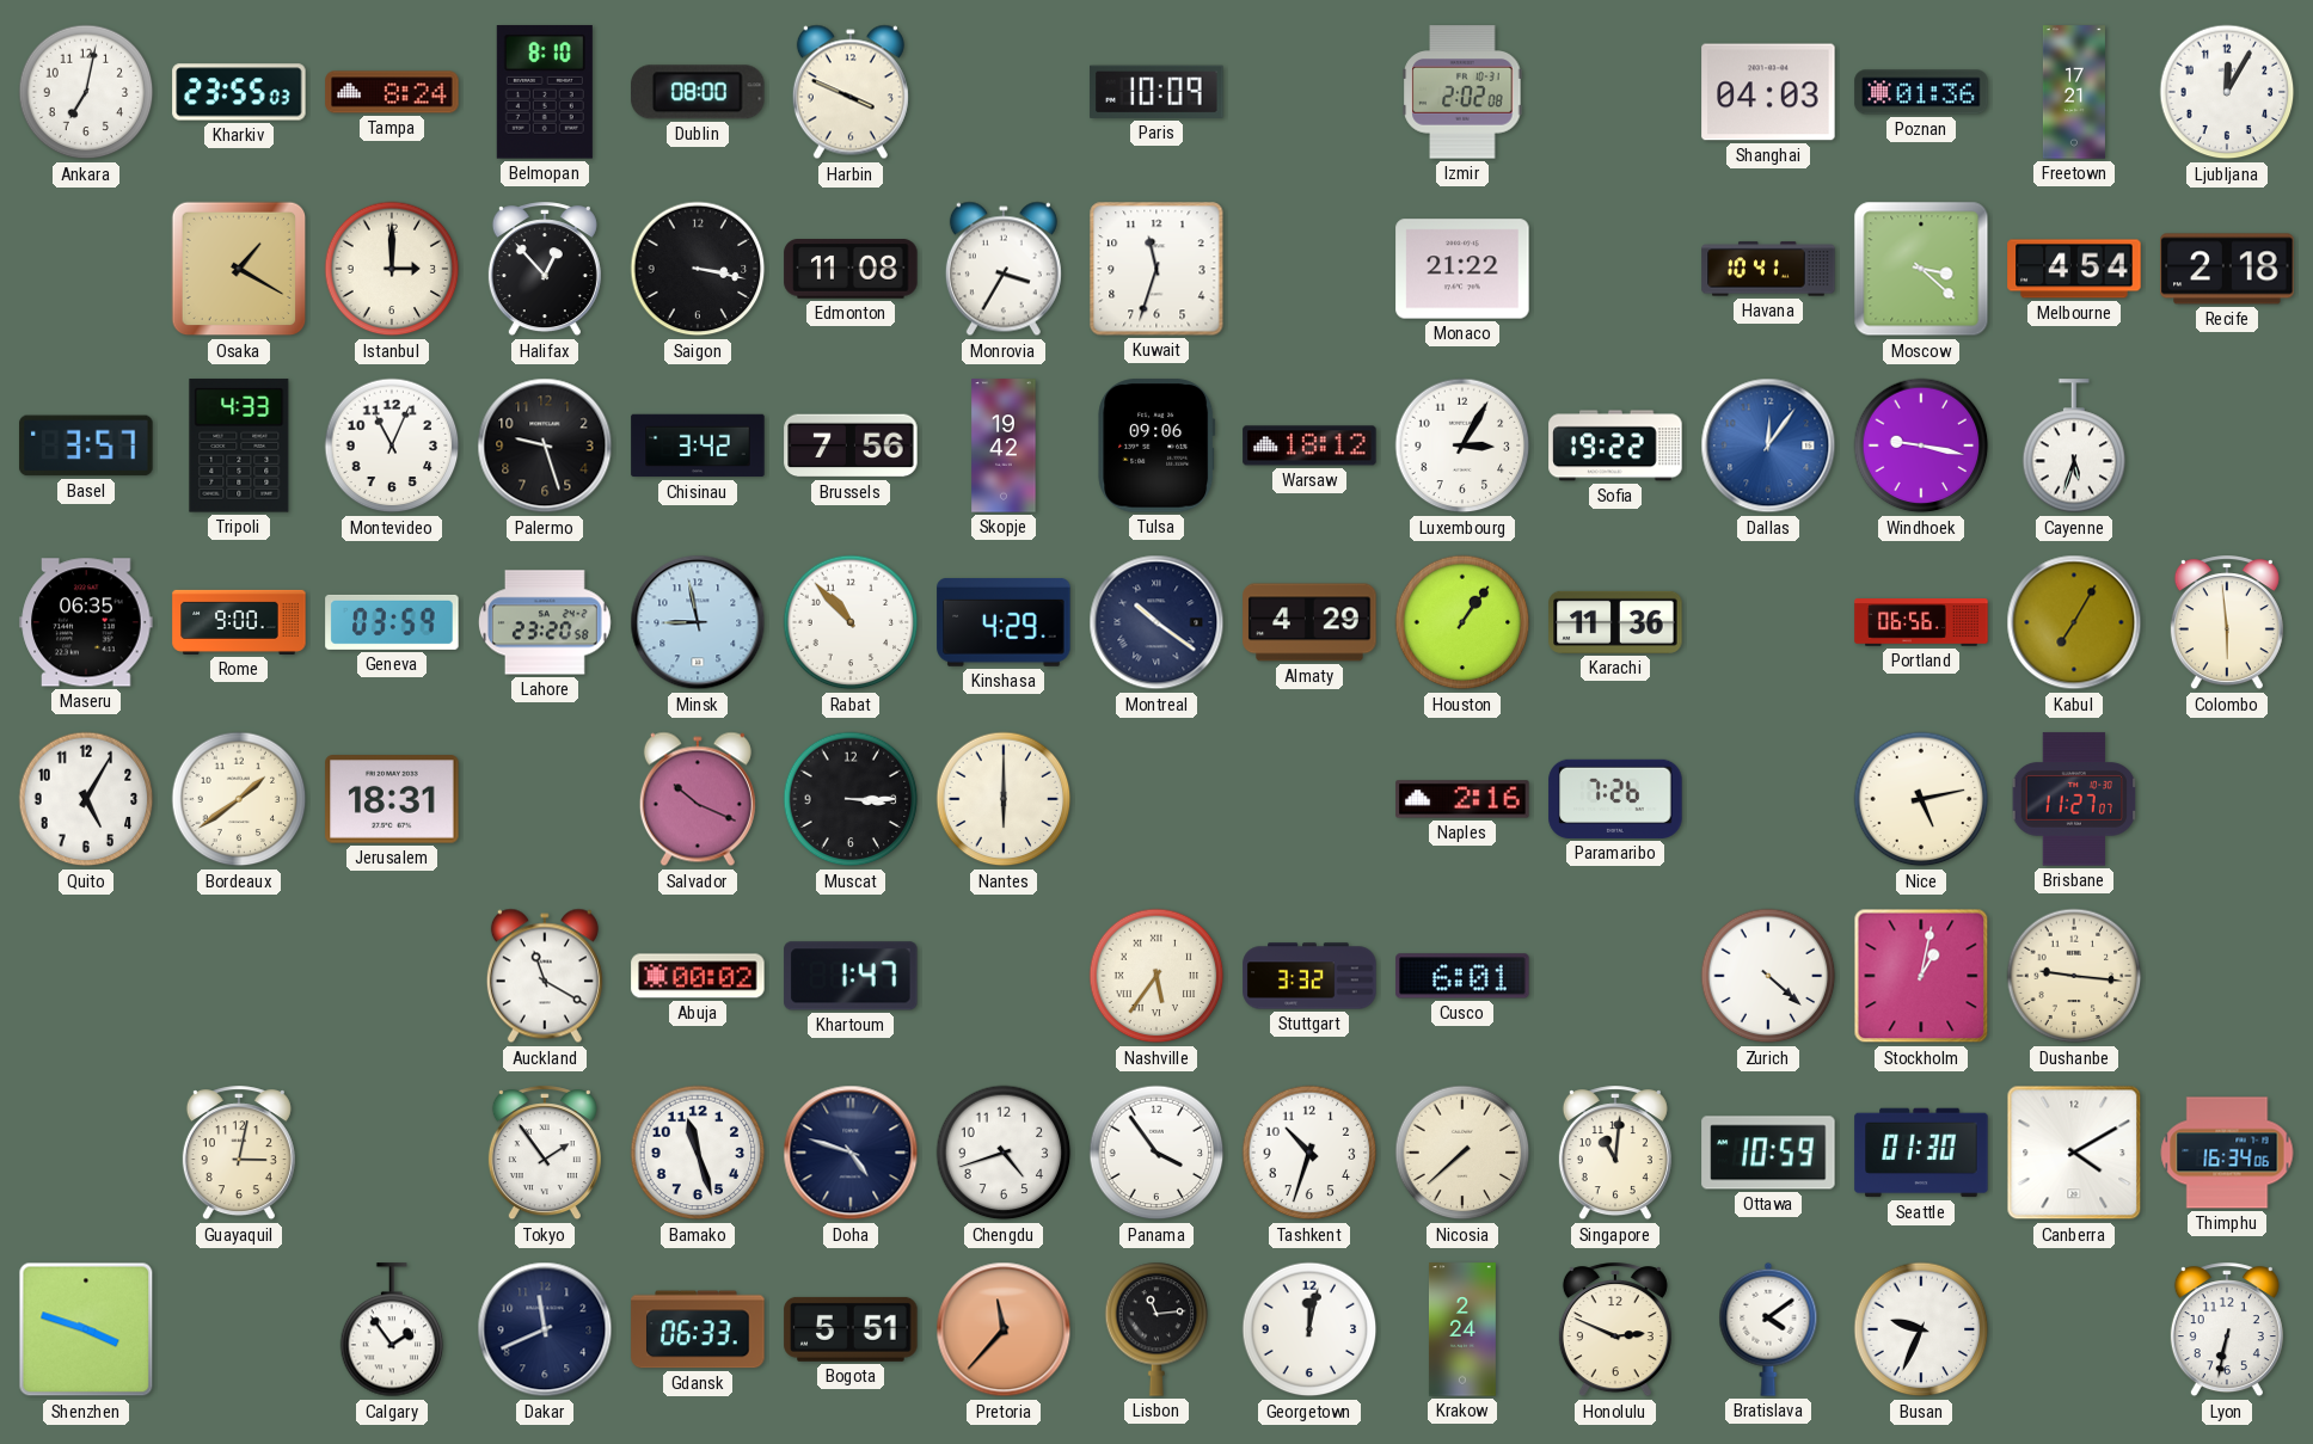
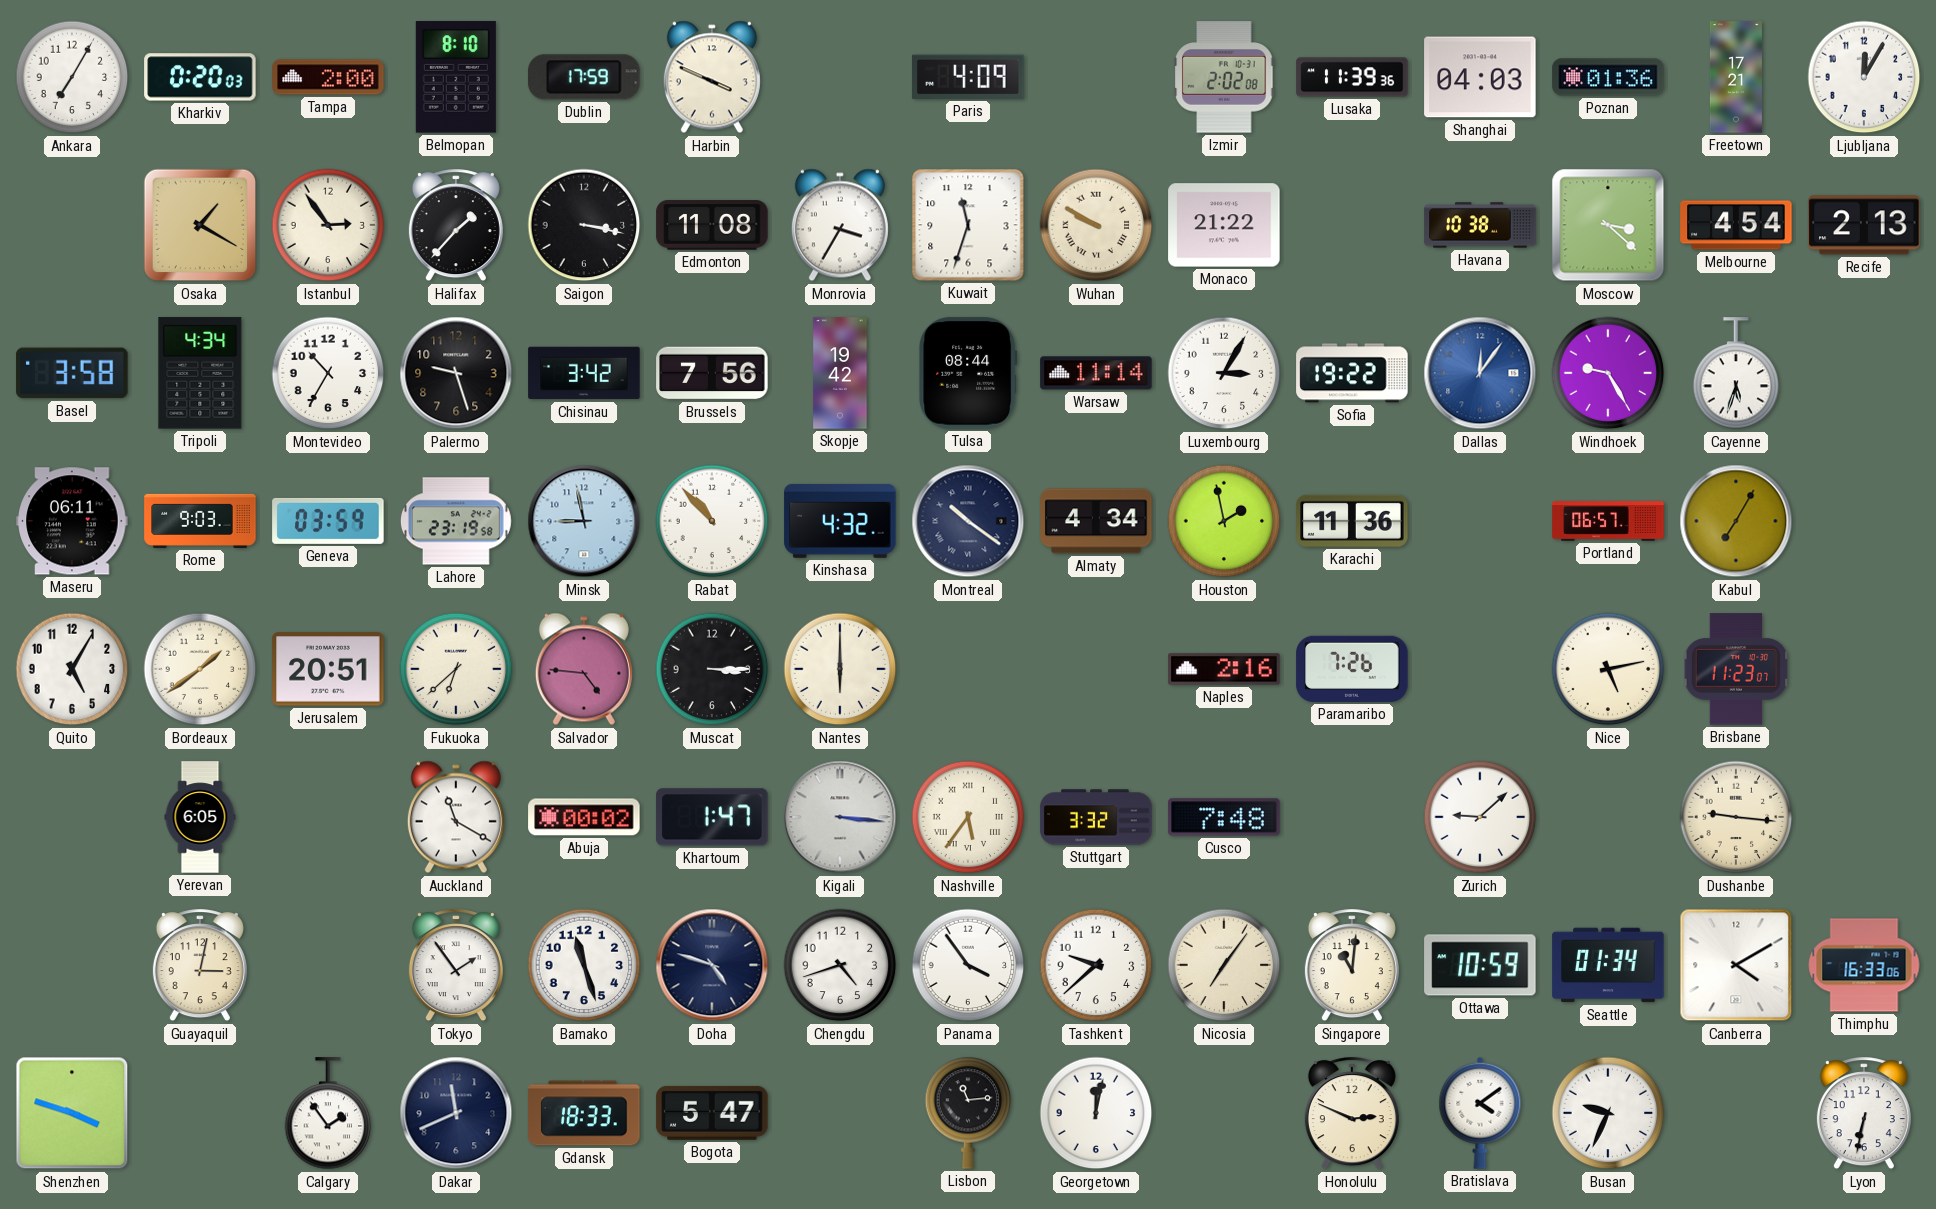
Ankara: 7:02 -> 7:05
Kharkiv: 23:55 -> 0:20
Tampa: 8:24 -> 2:00
Dublin: 08:00 -> 17:59
Paris: 10:09 -> 4:09
Lusaka: none -> 11:39
Istanbul: 3:00 -> 2:54
Halifax: 12:53 -> 1:37
Wuhan: none -> 9:50
Havana: 10:41 -> 10:38
Recife: 2:18 -> 2:13
Basel: 3:57 -> 3:58
Tripoli: 4:33 -> 4:34
Montevideo: 11:04 -> 10:35
Tulsa: 09:06 -> 08:44
Warsaw: 18:12 -> 11:14
Windhoek: 9:17 -> 9:25
Maseru: 06:35 -> 06:11
Rome: 9:00 -> 9:03
Lahore: 23:20 -> 23:19
Kinshasa: 4:29 -> 4:32
Almaty: 4:29 -> 4:34
Houston: 1:06 -> 1:58
Portland: 06:56 -> 06:57
Colombo: 5:59 -> none
Jerusalem: 18:31 -> 20:51
Fukuoka: none -> 6:38
Salvador: 10:19 -> 4:46
Brisbane: 11:27 -> 11:23
Yerevan: none -> 6:05
Kigali: none -> 3:16
Cusco: 6:01 -> 7:48
Zurich: 4:22 -> 9:08
Stockholm: 1:02 -> none
Tashkent: 10:33 -> 9:38
Nicosia: 7:38 -> 7:06
Seattle: 01:30 -> 01:34
Thimphu: 16:34 -> 16:33
Gdansk: 06:33 -> 18:33
Bogota: 5:51 -> 5:47
Pretoria: 11:37 -> none
Krakow: 2:24 -> none
